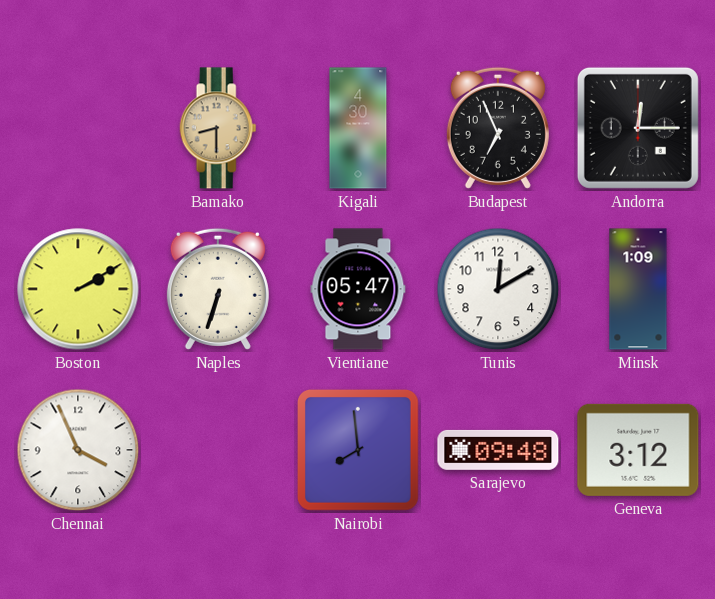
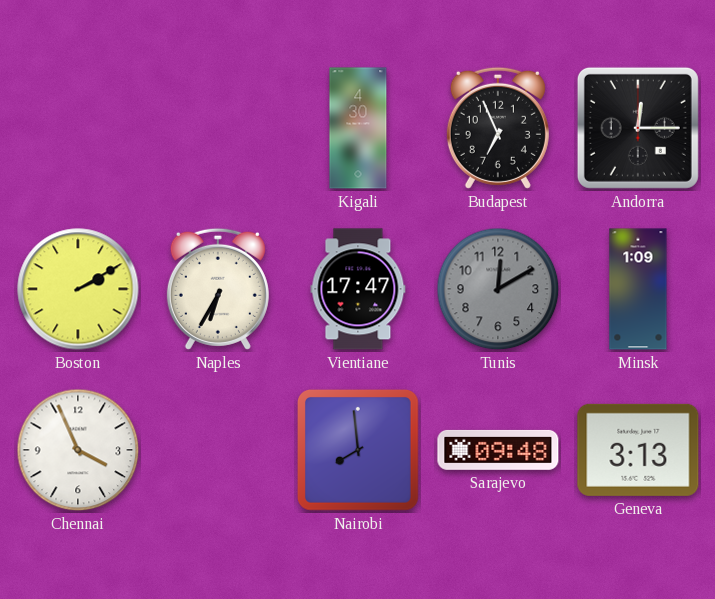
Bamako: 8:30 -> none
Naples: 6:33 -> 6:35
Vientiane: 05:47 -> 17:47
Tunis dial: white -> grey
Geneva: 3:12 -> 3:13
